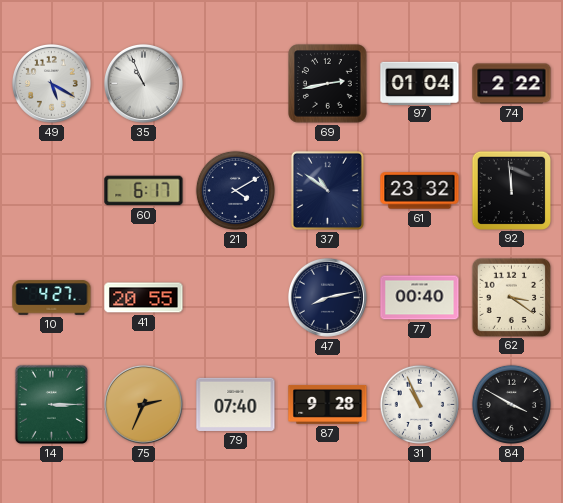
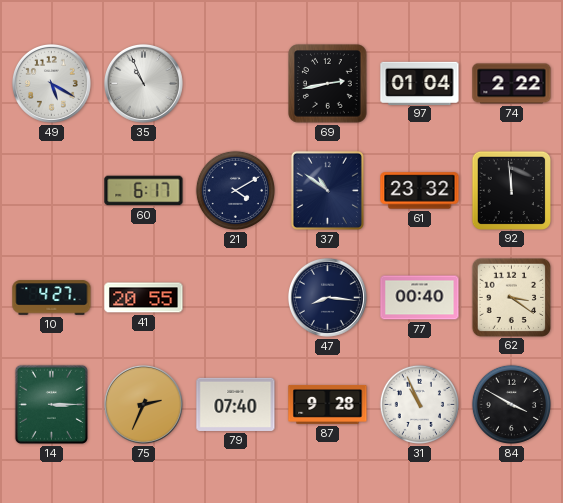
47: 8:13 -> 8:16
